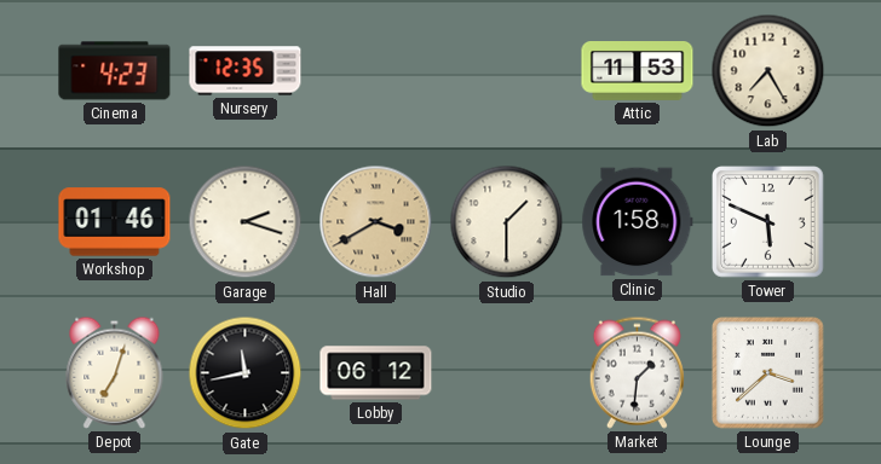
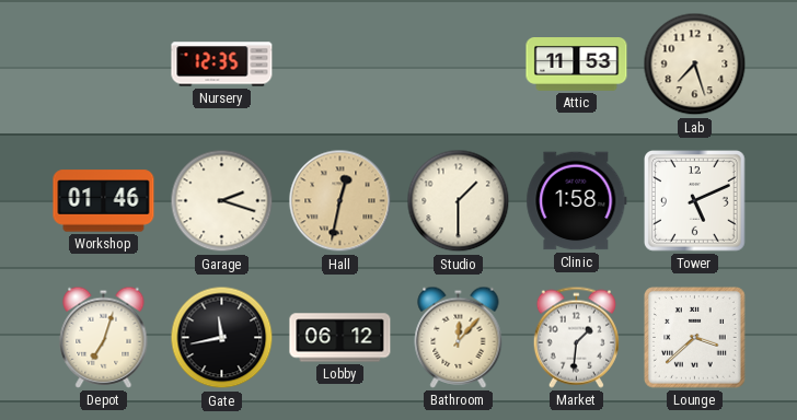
Cinema: 4:23 -> none
Lab: 7:25 -> 7:27
Hall: 3:40 -> 12:32
Tower: 5:49 -> 5:11
Bathroom: none -> 12:07
